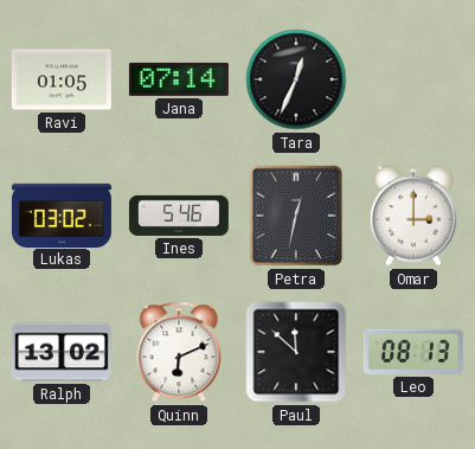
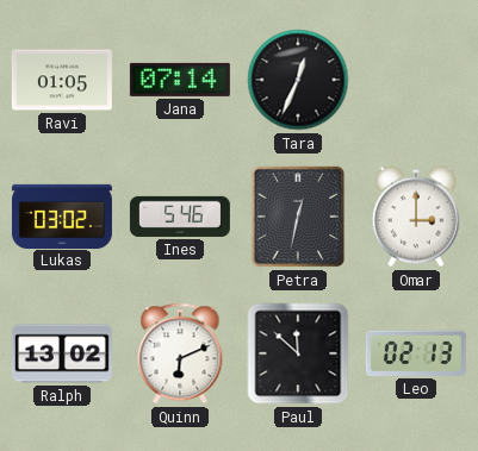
Leo: 08:13 -> 02:13
